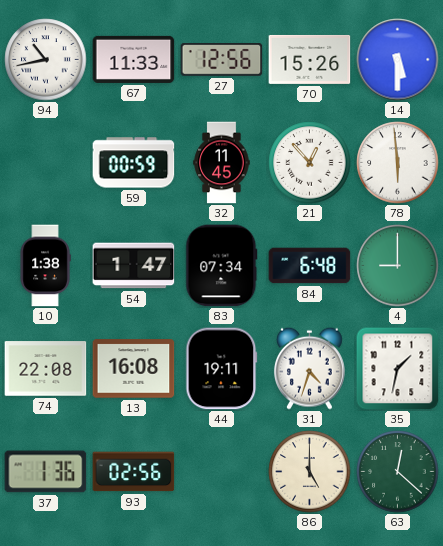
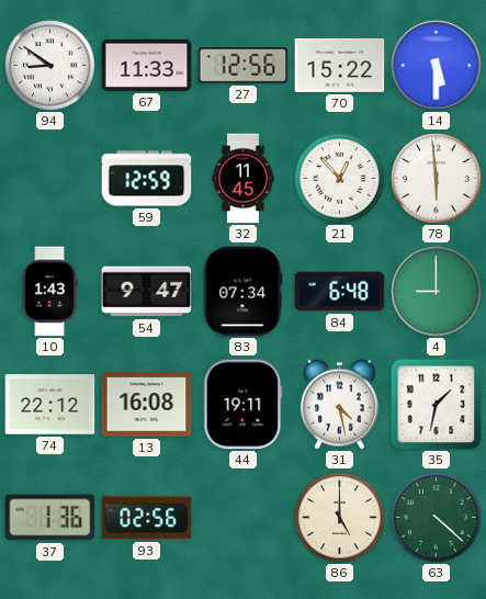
94: 10:43 -> 8:51
70: 15:26 -> 15:22
59: 00:59 -> 12:59
10: 1:38 -> 1:43
54: 1:47 -> 9:47
74: 22:08 -> 22:12
31: 4:33 -> 4:28
63: 12:22 -> 4:22
